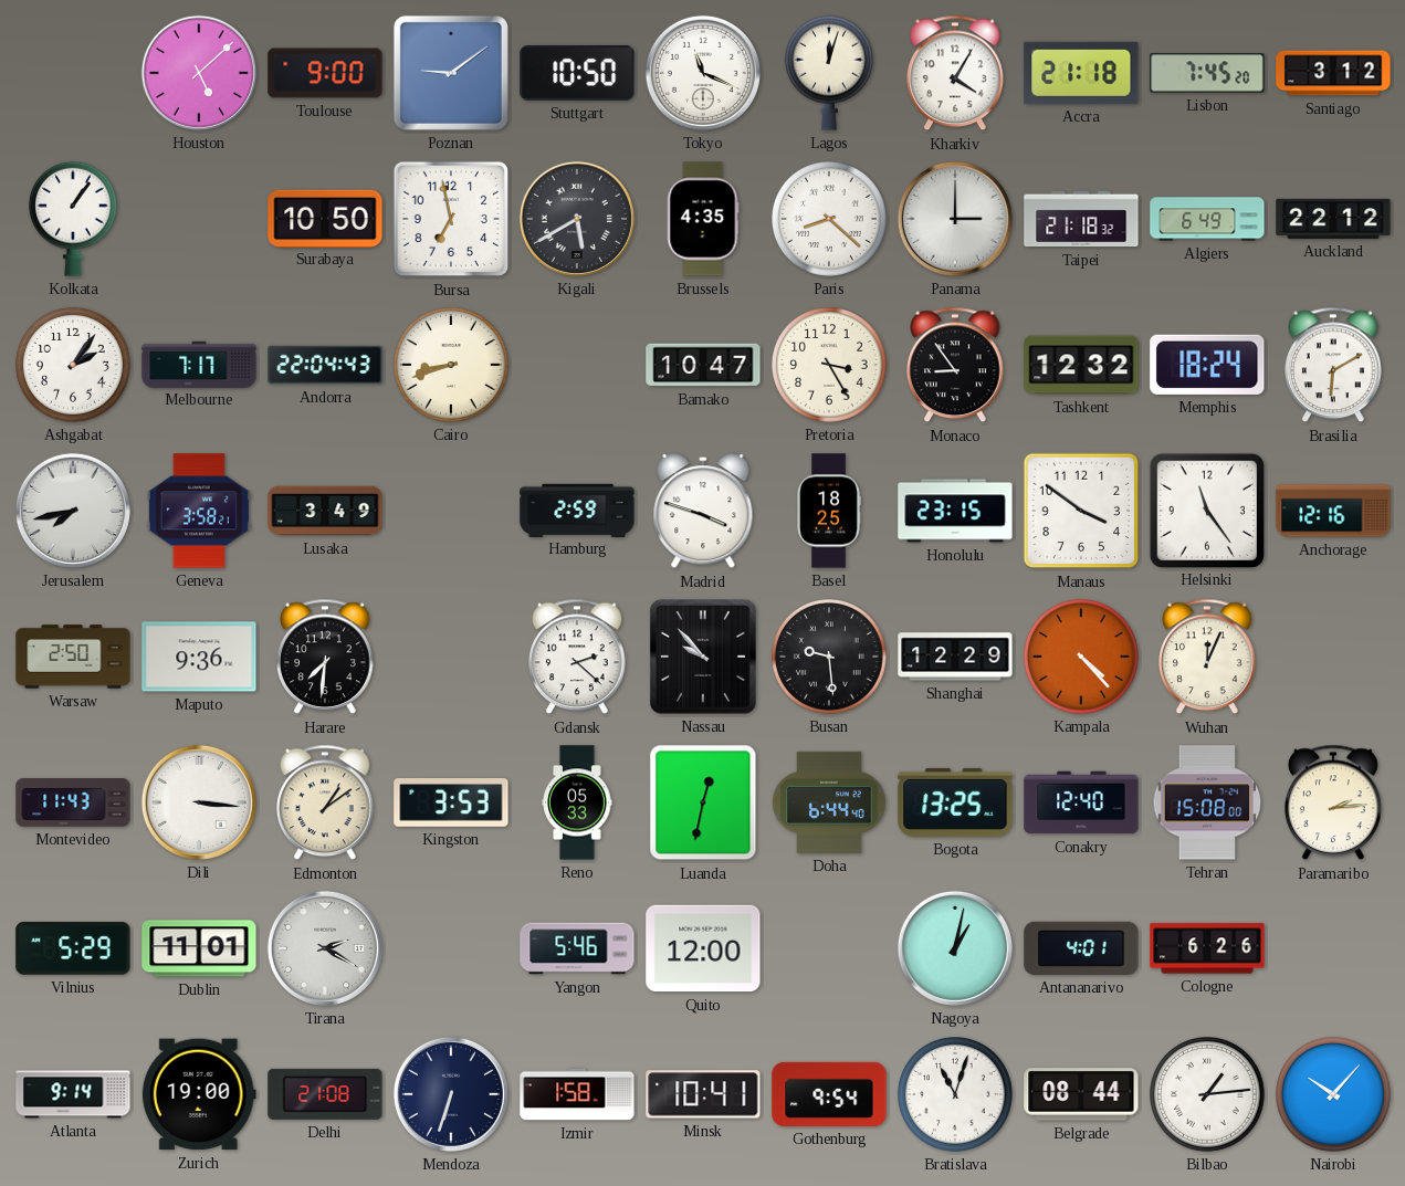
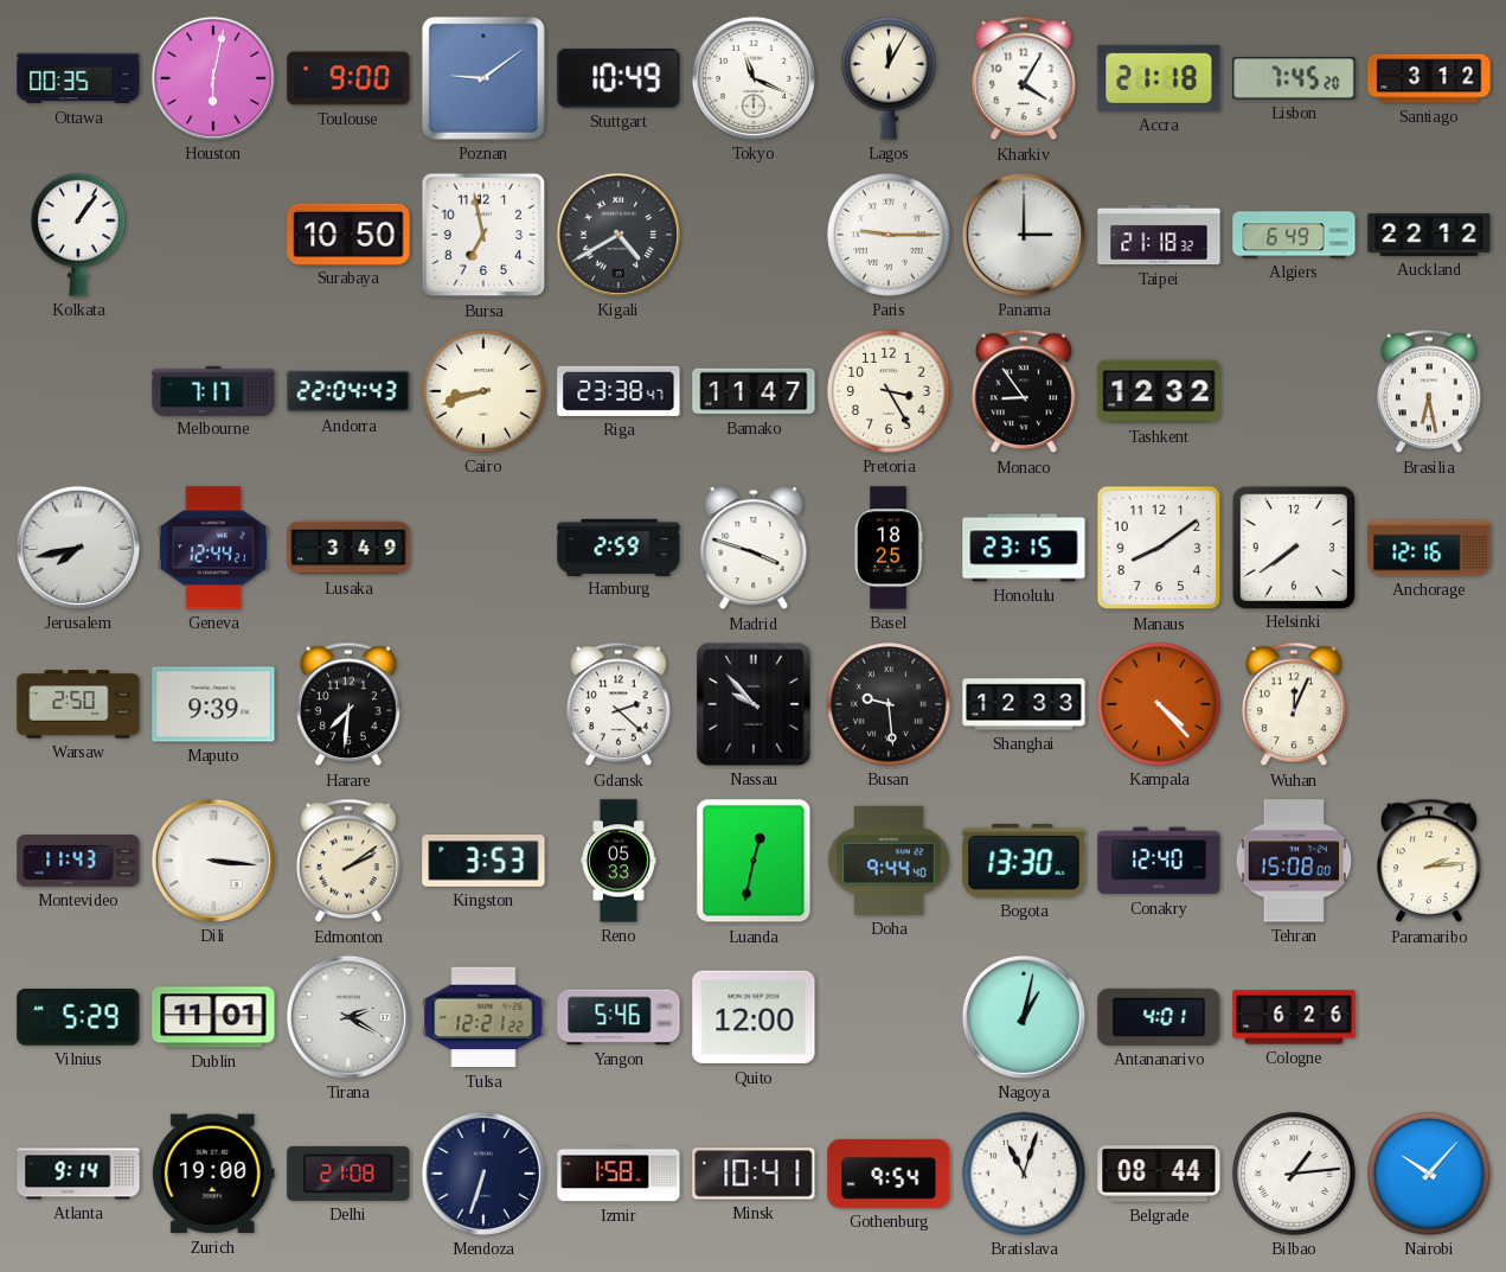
Ottawa: none -> 00:35
Houston: 5:08 -> 6:02
Stuttgart: 10:50 -> 10:49
Lagos: 12:03 -> 12:05
Kigali: 5:40 -> 4:40
Brussels: 4:35 -> none
Paris: 8:22 -> 9:15
Ashgabat: 2:06 -> none
Riga: none -> 23:38
Bamako: 10:47 -> 11:47
Memphis: 18:24 -> none
Brasilia: 6:10 -> 6:28
Geneva: 3:58 -> 12:44
Manaus: 3:51 -> 8:09
Helsinki: 11:24 -> 7:39
Maputo: 9:36 -> 9:39
Shanghai: 12:29 -> 12:33
Edmonton: 1:09 -> 2:09
Doha: 6:44 -> 9:44
Bogota: 13:25 -> 13:30
Tulsa: none -> 12:21
